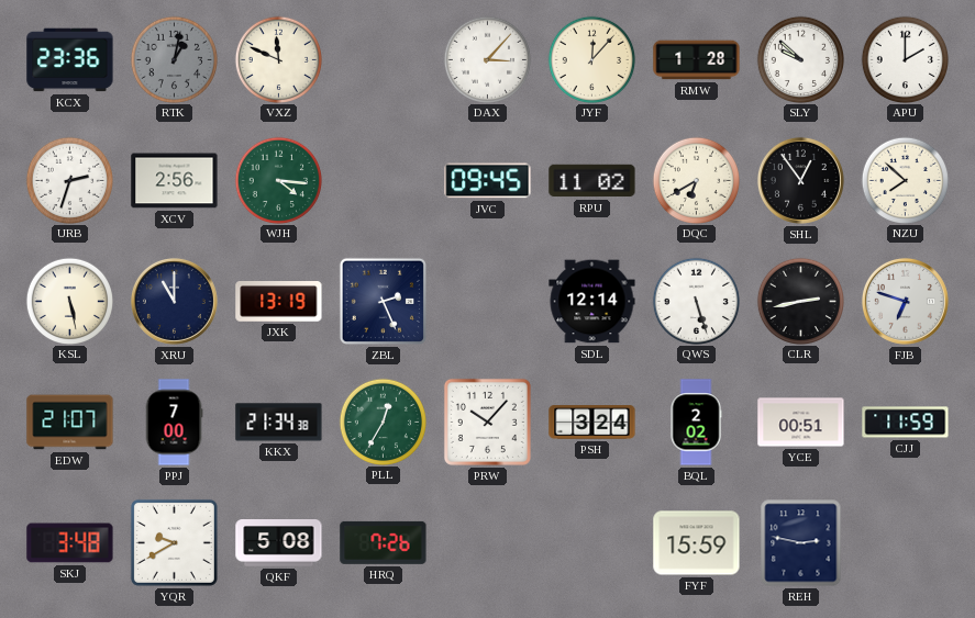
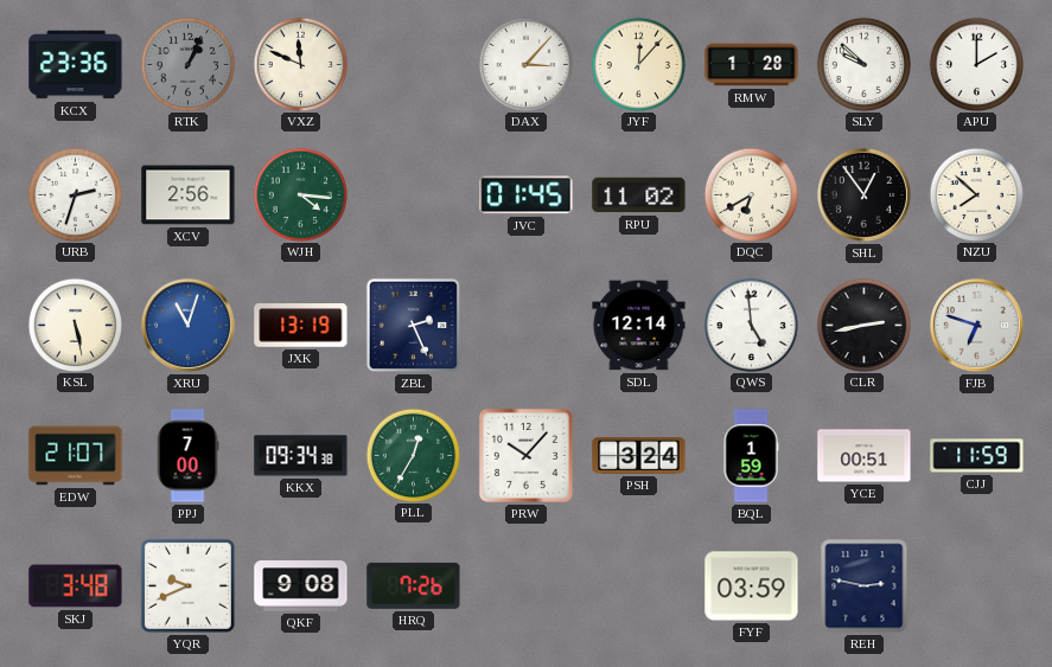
RTK: 1:02 -> 1:04
JVC: 09:45 -> 01:45
XRU: 11:00 -> 11:03
XRU dial: navy -> blue
QWS: 5:27 -> 4:59
KKX: 21:34 -> 09:34
BQL: 2:02 -> 1:59
YQR: 9:40 -> 9:41
QKF: 5:08 -> 9:08
FYF: 15:59 -> 03:59
